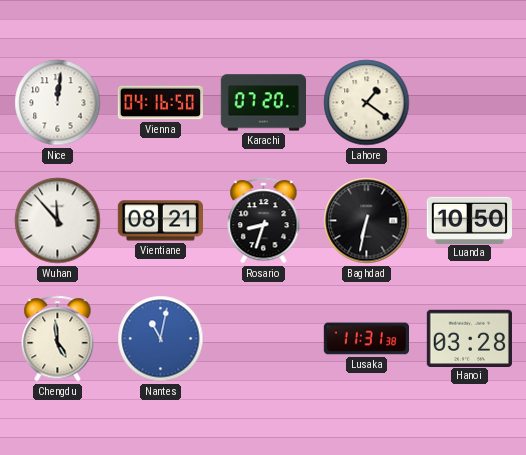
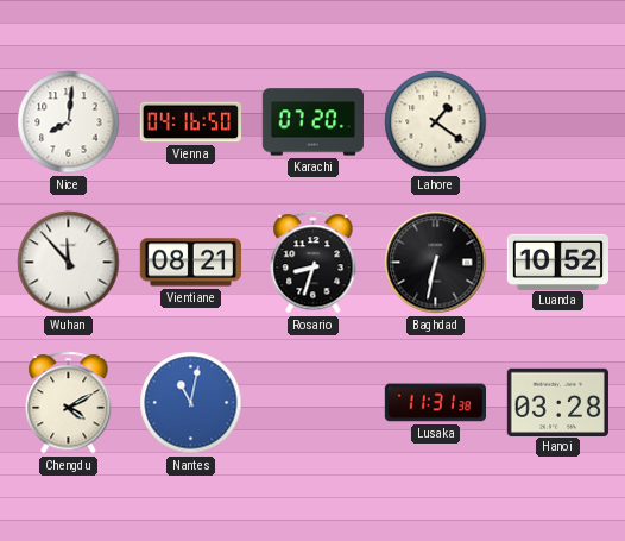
Nice: 12:01 -> 8:01
Luanda: 10:50 -> 10:52
Chengdu: 4:59 -> 4:10
